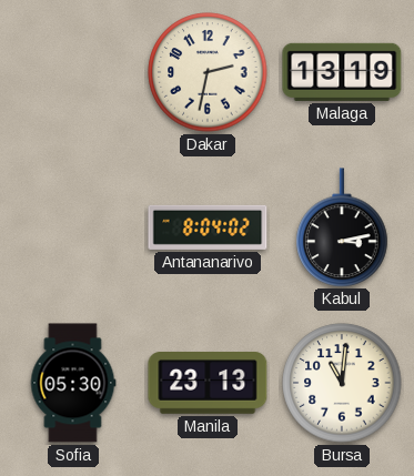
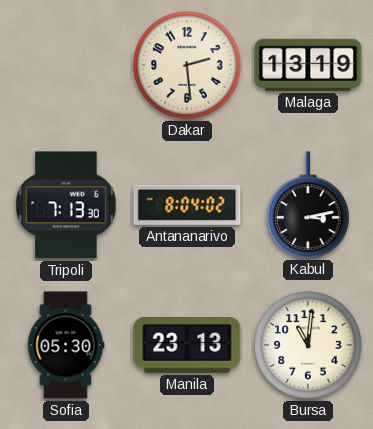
Dakar: 2:32 -> 2:29
Tripoli: none -> 7:13
